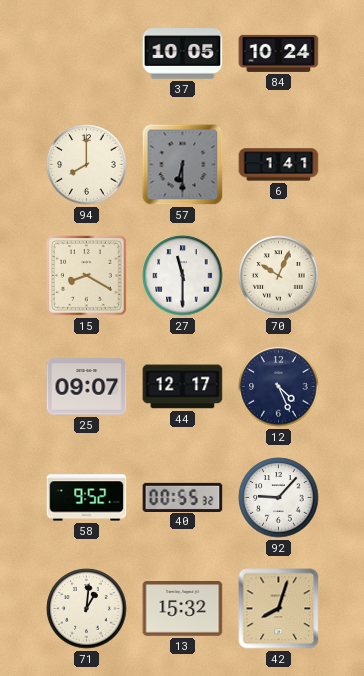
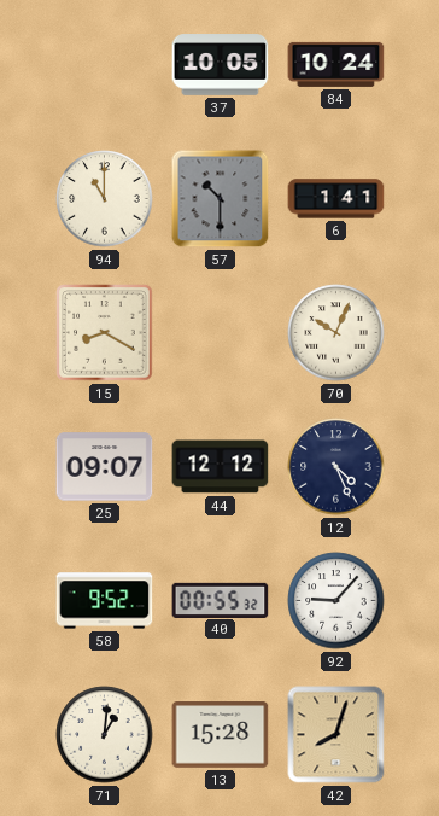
94: 8:00 -> 11:00
57: 6:30 -> 10:30
27: 11:30 -> none
44: 12:17 -> 12:12
13: 15:32 -> 15:28
